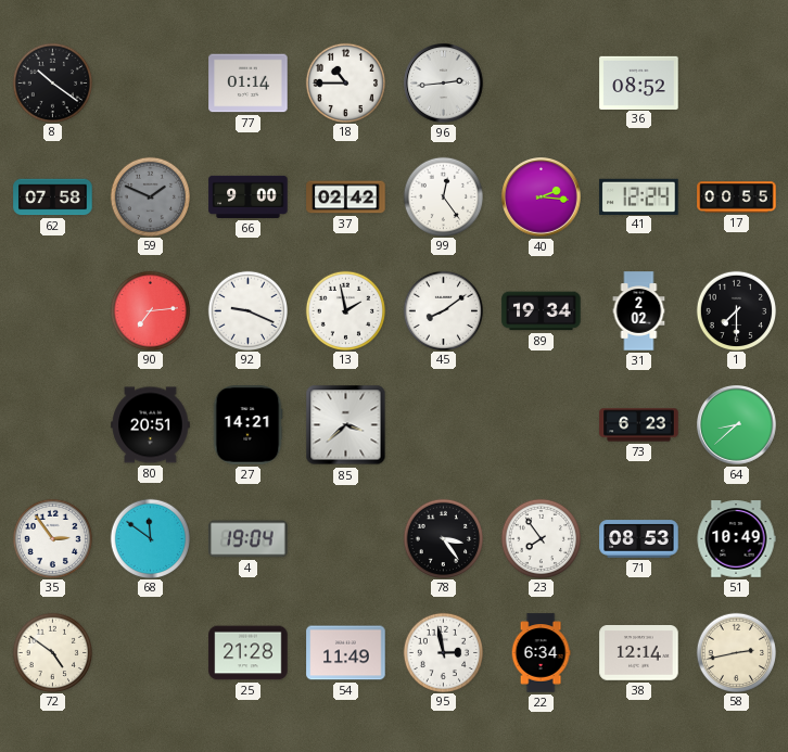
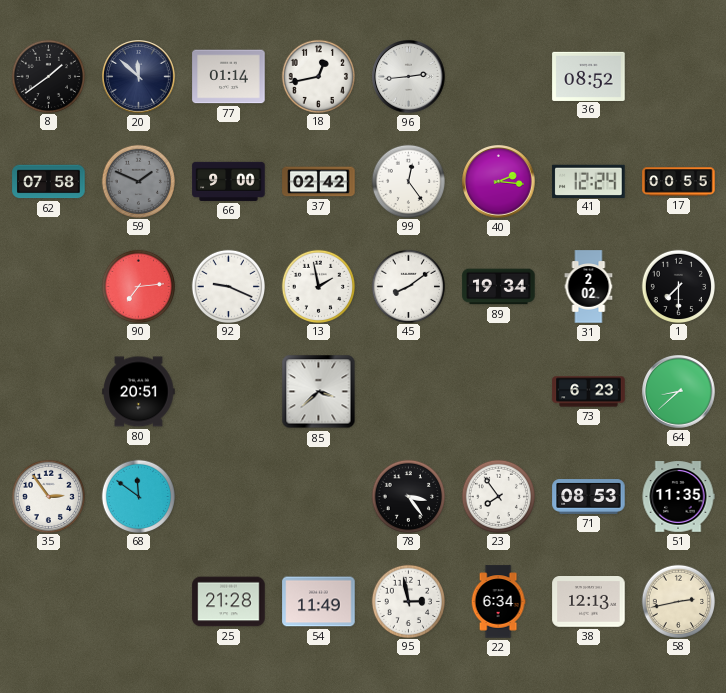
8: 10:21 -> 1:39
20: none -> 11:52
18: 10:45 -> 12:43
27: 14:21 -> none
4: 19:04 -> none
51: 10:49 -> 11:35
72: 4:51 -> none
38: 12:14 -> 12:13
